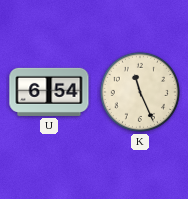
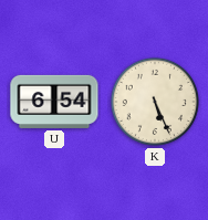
K: 11:26 -> 5:26
